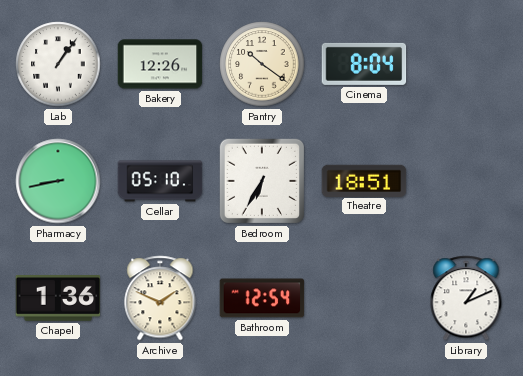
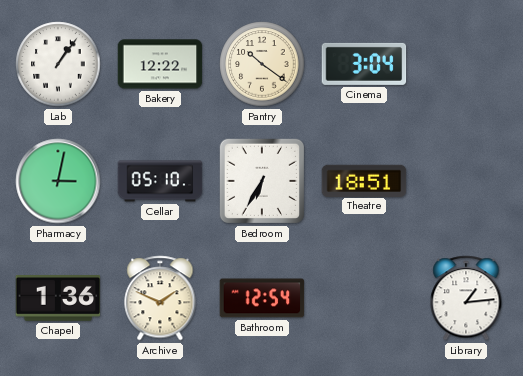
Bakery: 12:26 -> 12:22
Cinema: 8:04 -> 3:04
Pharmacy: 8:43 -> 3:02
Library: 1:11 -> 1:14
